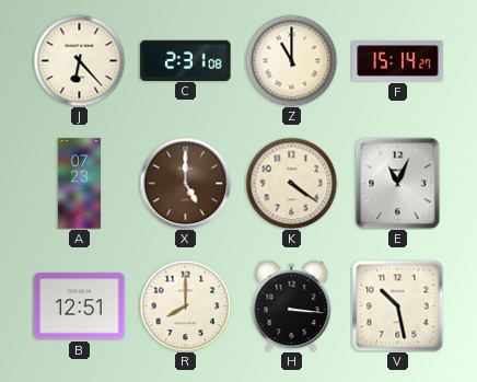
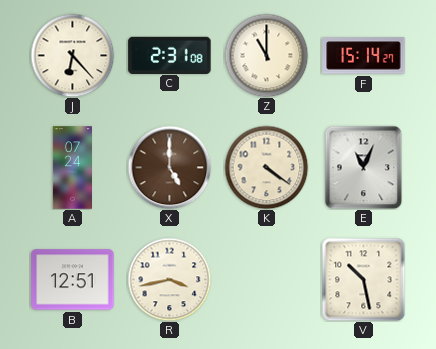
A: 07:23 -> 07:24
R: 8:00 -> 3:43
H: 3:16 -> none
